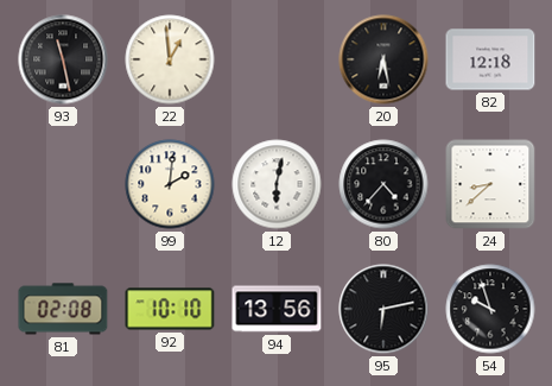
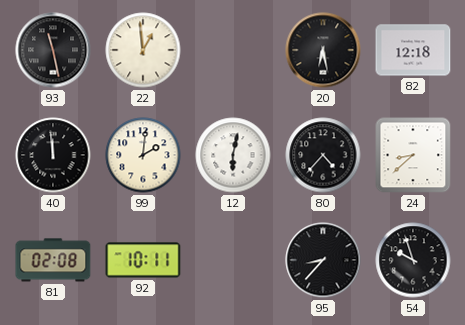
40: none -> 11:59
92: 10:10 -> 10:11
94: 13:56 -> none
95: 6:13 -> 8:37
